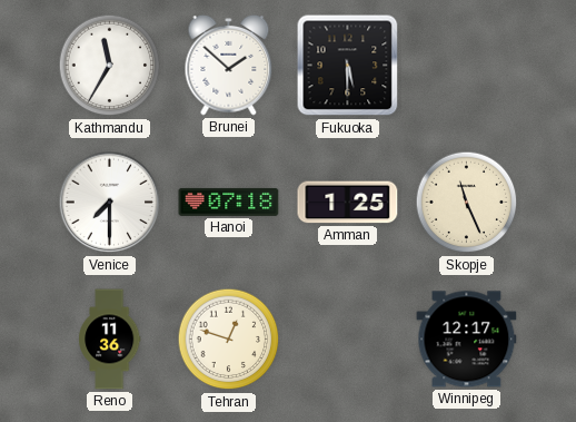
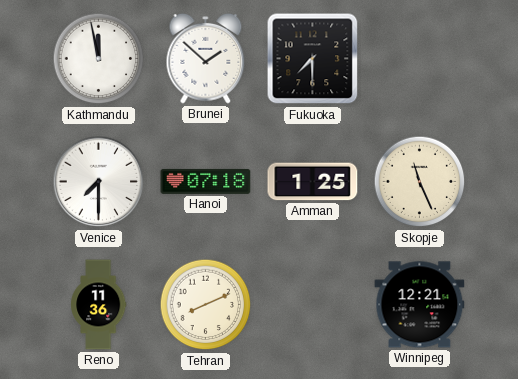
Kathmandu: 11:35 -> 11:58
Fukuoka: 5:30 -> 7:30
Tehran: 12:48 -> 8:11
Winnipeg: 12:17 -> 12:21
